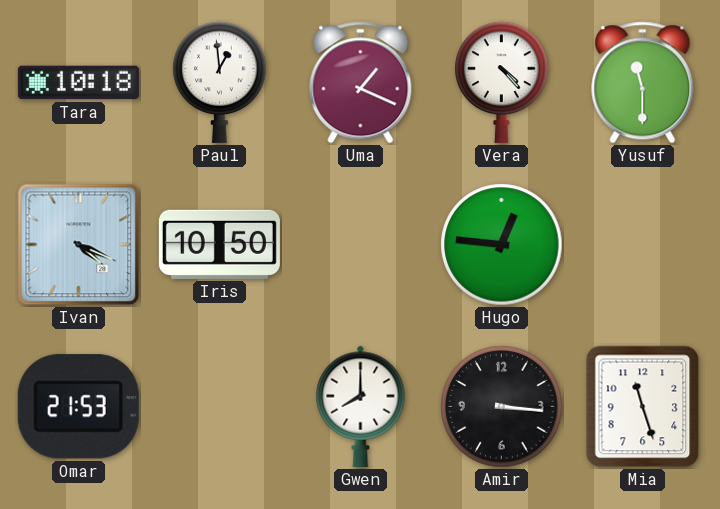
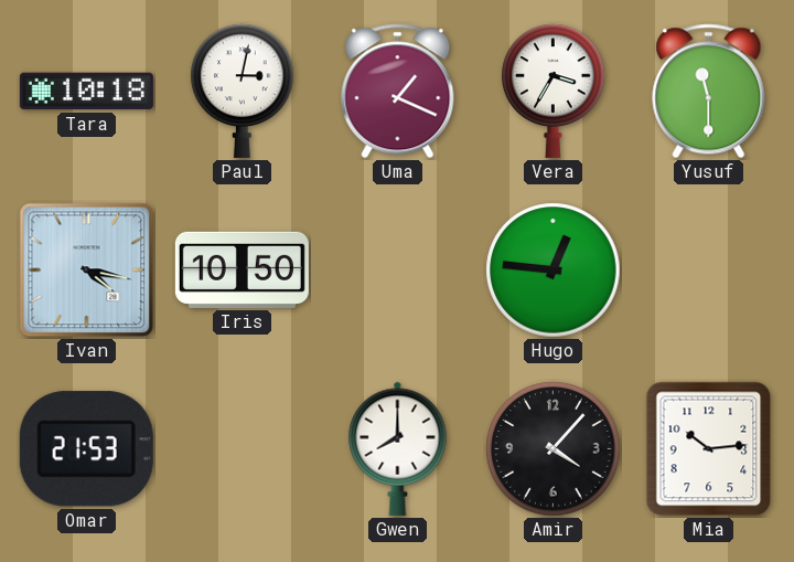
Paul: 12:59 -> 3:02
Vera: 4:23 -> 3:35
Ivan: 4:19 -> 4:17
Amir: 3:16 -> 4:07
Mia: 11:27 -> 10:14
